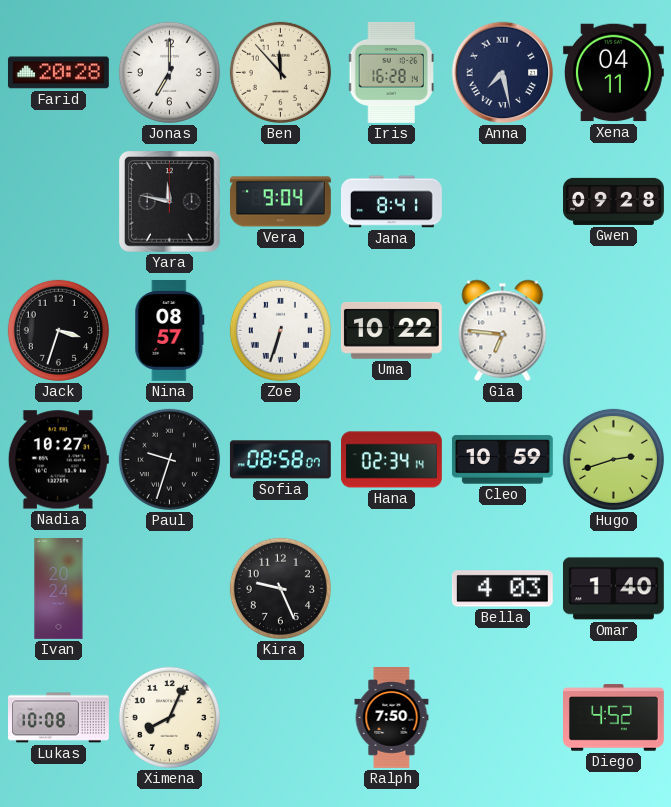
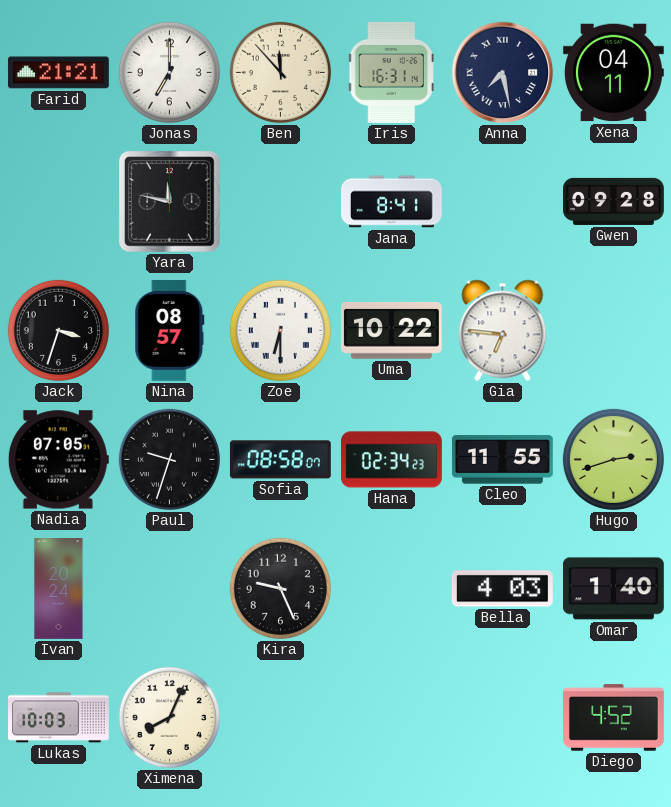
Farid: 20:28 -> 21:21
Iris: 16:28 -> 16:31
Vera: 9:04 -> none
Zoe: 6:33 -> 6:30
Nadia: 10:27 -> 07:05
Hana: 02:34:14 -> 02:34:23
Cleo: 10:59 -> 11:55
Lukas: 10:08 -> 10:03
Ralph: 7:50 -> none
